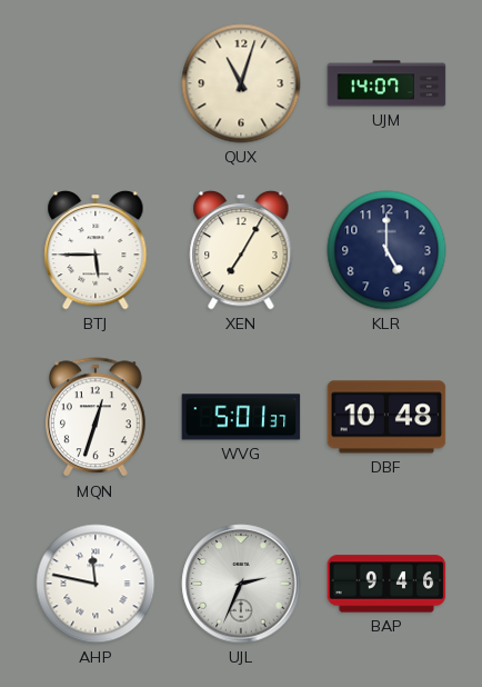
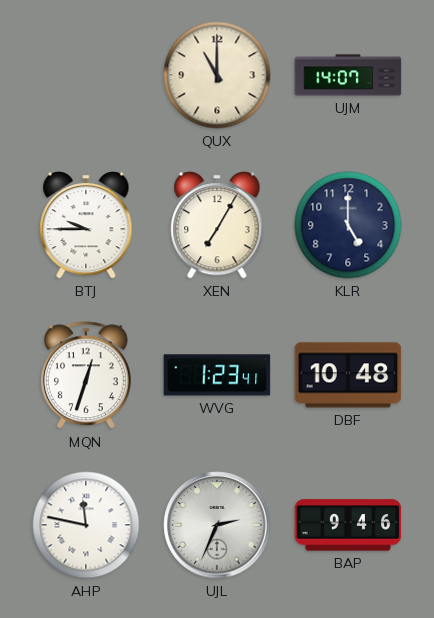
QUX: 11:03 -> 11:00
BTJ: 5:45 -> 9:45
WVG: 5:01 -> 1:23
